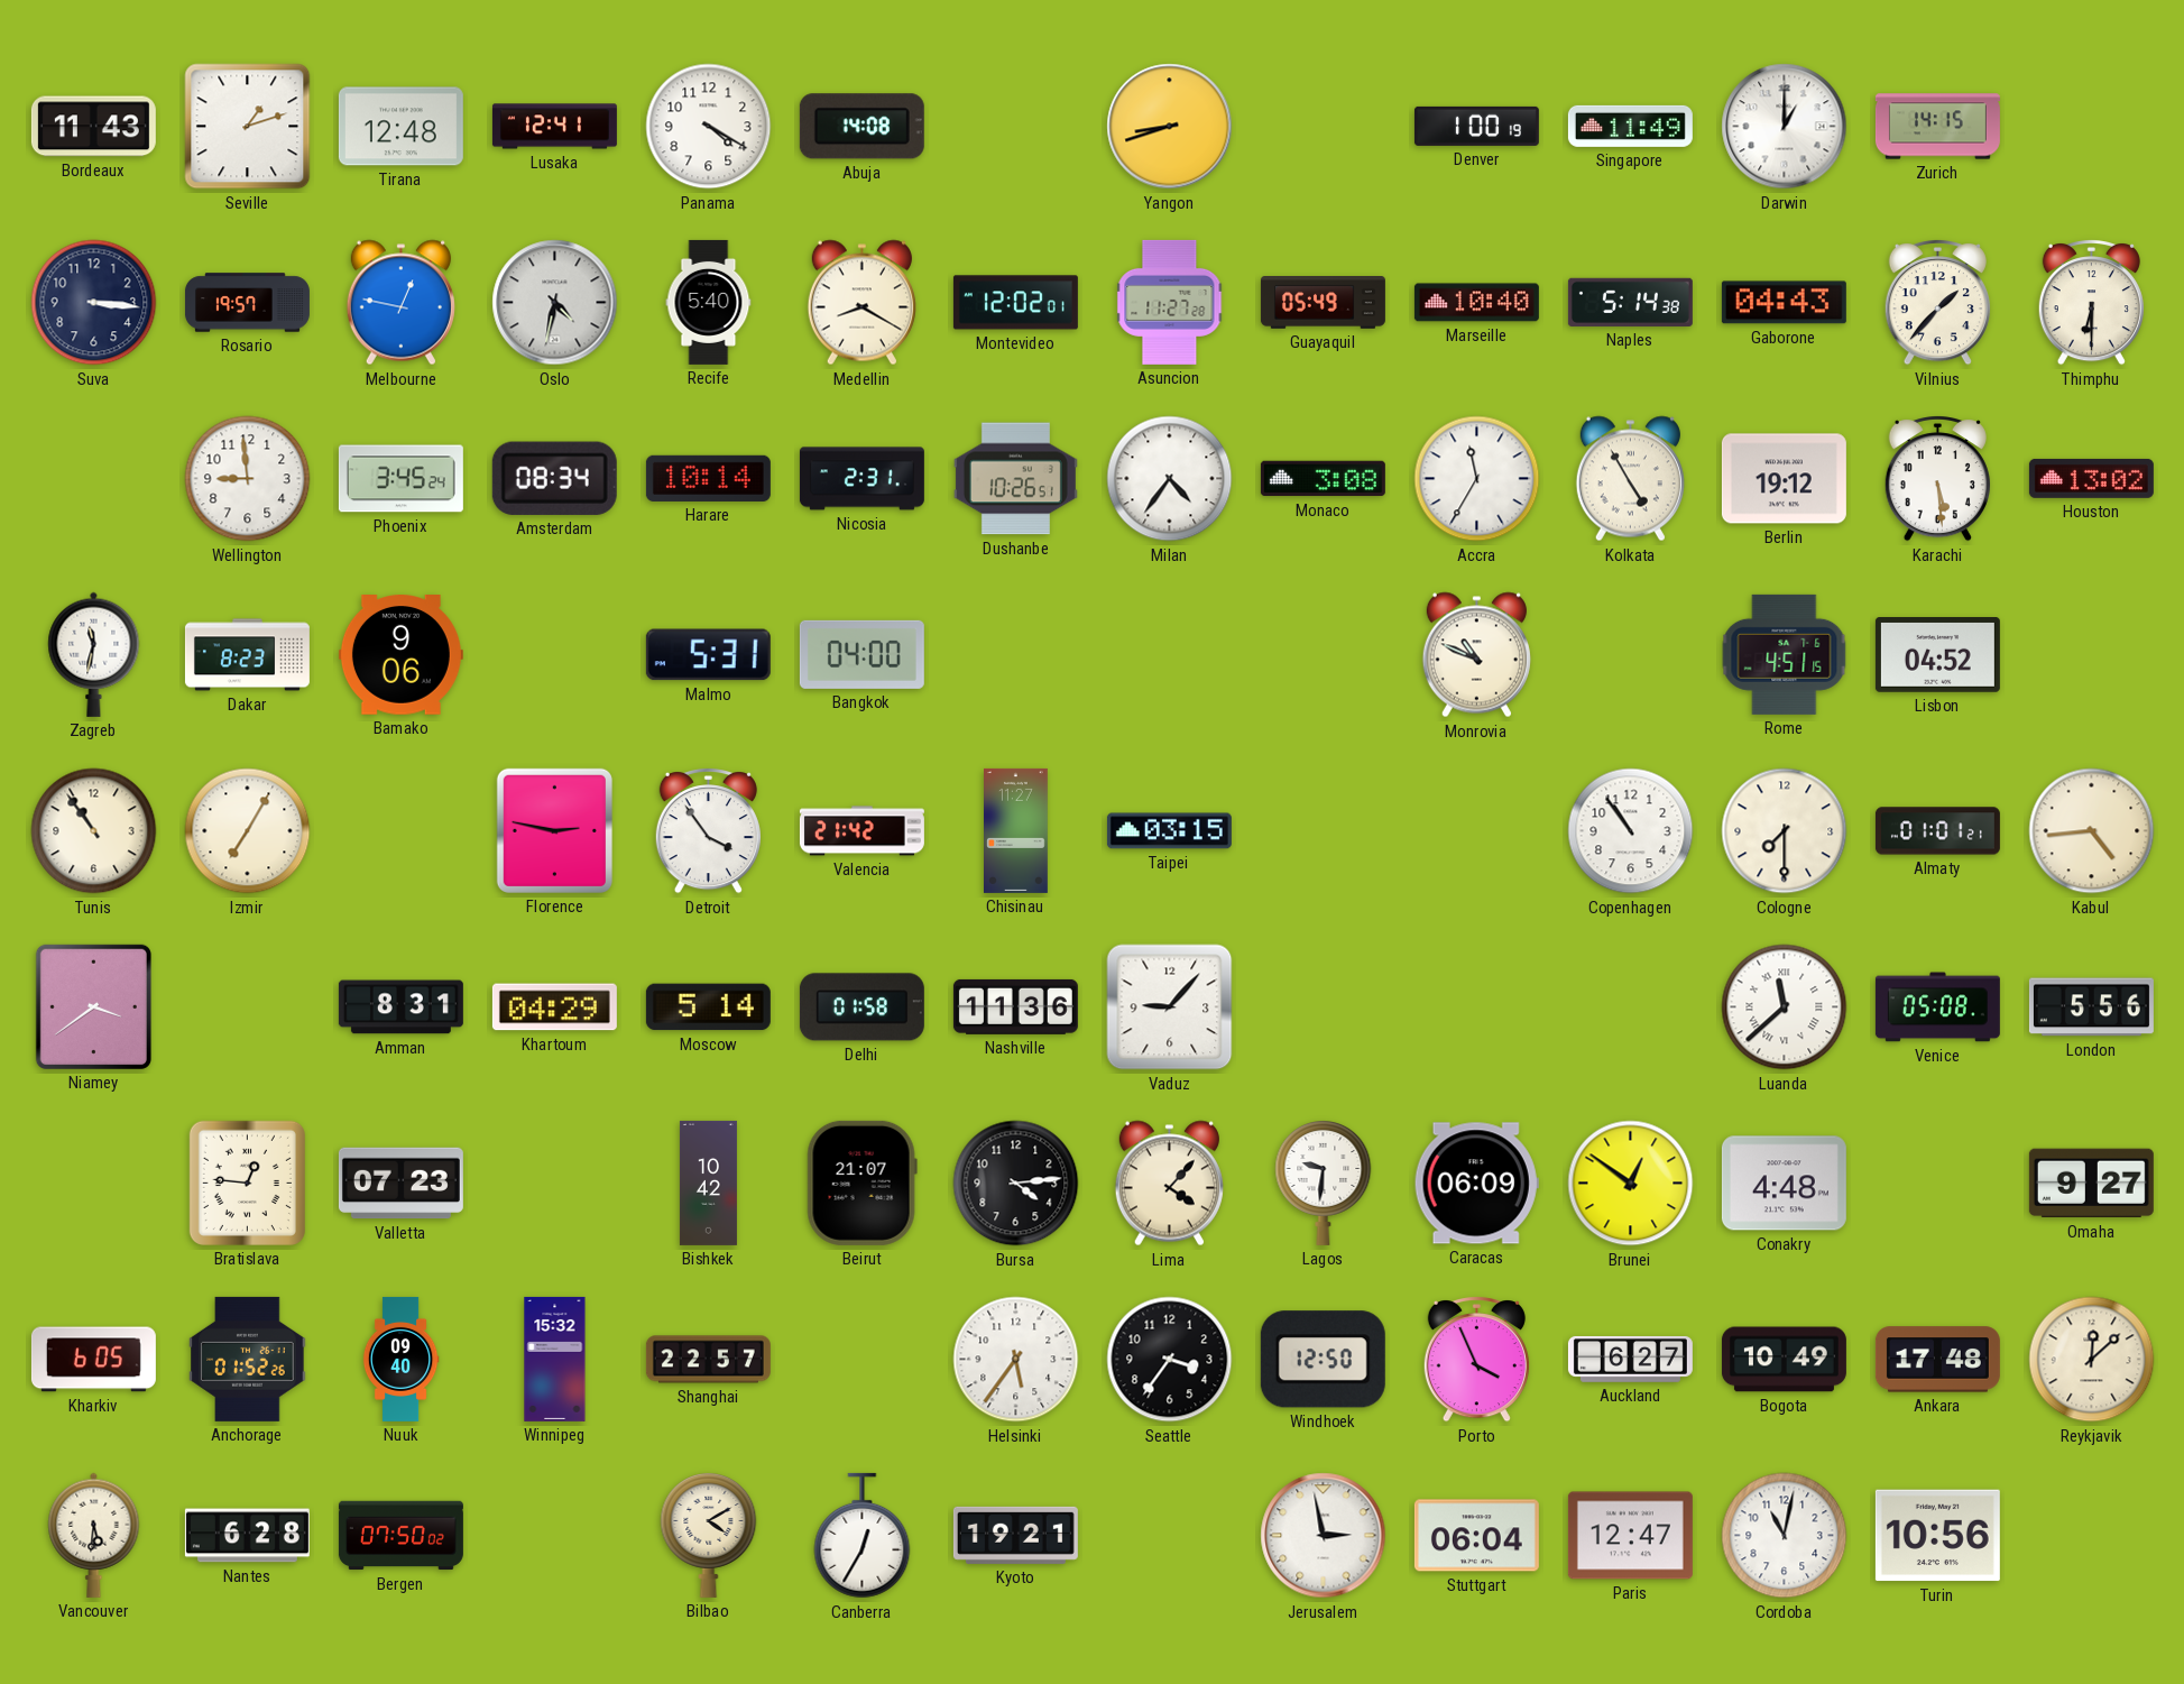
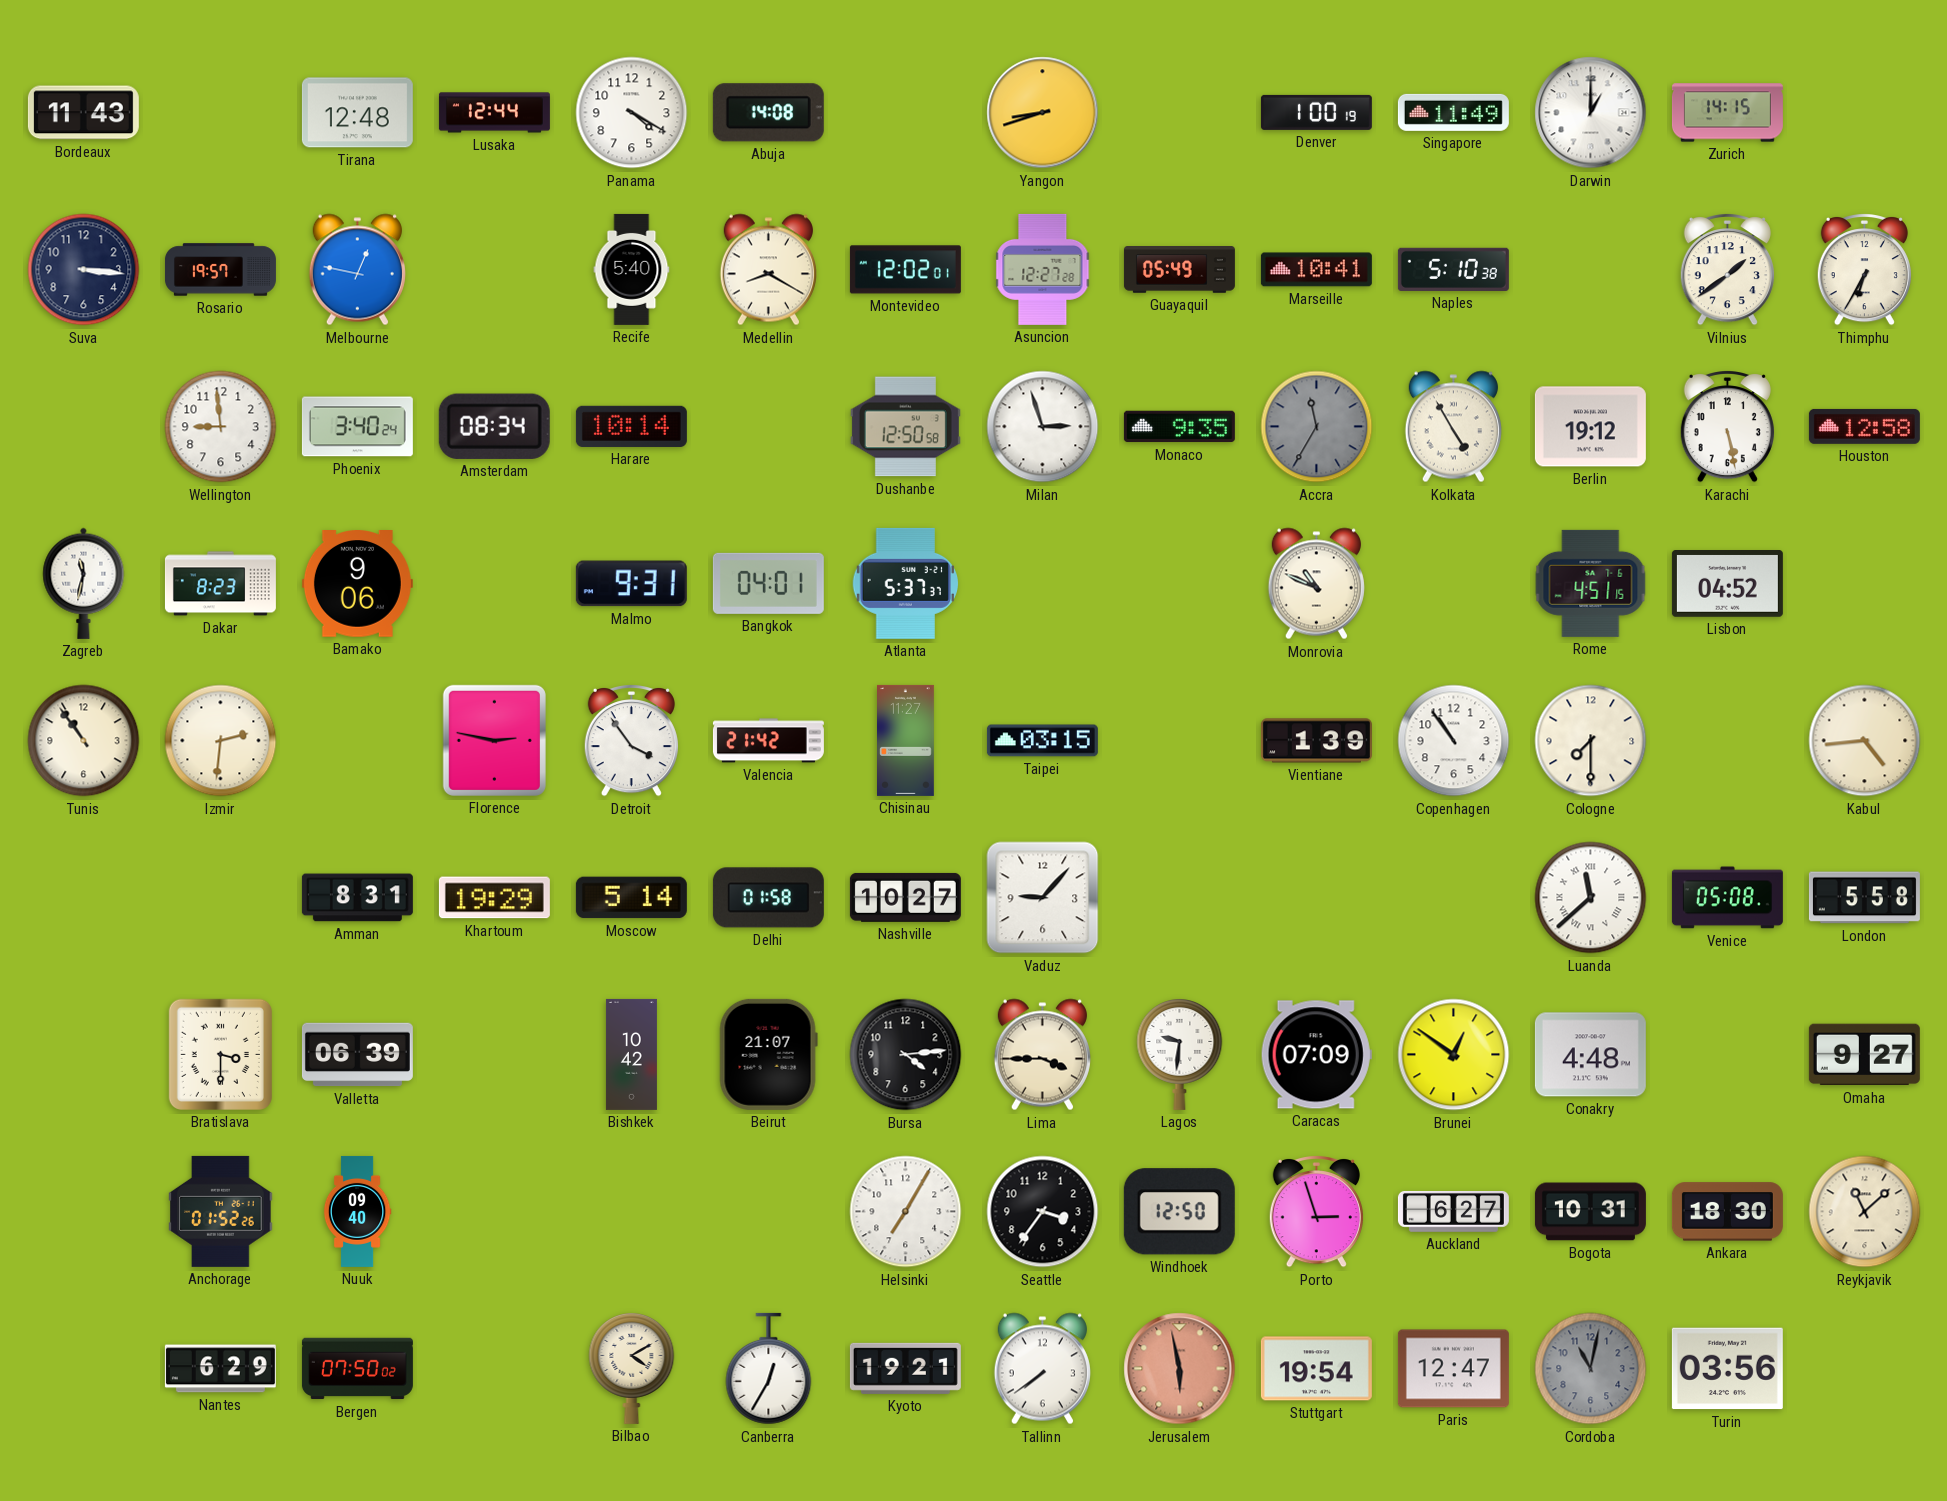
Seville: 1:12 -> none
Lusaka: 12:41 -> 12:44
Oslo: 4:32 -> none
Asuncion: 11:27 -> 12:27
Marseille: 10:40 -> 10:41
Naples: 5:14 -> 5:10
Gaborone: 04:43 -> none
Vilnius: 1:37 -> 1:39
Thimphu: 6:30 -> 6:35
Phoenix: 3:45 -> 3:40
Nicosia: 2:31 -> none
Dushanbe: 10:26 -> 12:50
Milan: 4:36 -> 2:57
Monaco: 3:08 -> 9:35
Accra dial: white -> grey
Karachi: 5:29 -> 5:28
Houston: 13:02 -> 12:58
Malmo: 5:31 -> 9:31
Bangkok: 04:00 -> 04:01
Atlanta: none -> 5:37
Izmir: 7:05 -> 2:31
Vientiane: none -> 1:39
Almaty: 01:01 -> none
Niamey: 3:39 -> none
Khartoum: 04:29 -> 19:29
Nashville: 11:36 -> 10:27
London: 5:56 -> 5:58
Bratislava: 12:46 -> 3:30
Valletta: 07:23 -> 06:39
Lima: 4:07 -> 3:45
Caracas: 06:09 -> 07:09
Kharkiv: 6:05 -> none
Winnipeg: 15:32 -> none
Shanghai: 22:57 -> none
Helsinki: 5:36 -> 7:05
Porto: 3:56 -> 2:57
Bogota: 10:49 -> 10:31
Ankara: 17:48 -> 18:30
Reykjavik: 12:08 -> 11:08
Vancouver: 5:31 -> none
Nantes: 6:28 -> 6:29
Tallinn: none -> 7:39
Jerusalem: 2:58 -> 5:58
Jerusalem dial: white -> salmon
Stuttgart: 06:04 -> 19:54
Cordoba dial: white -> grey
Turin: 10:56 -> 03:56
